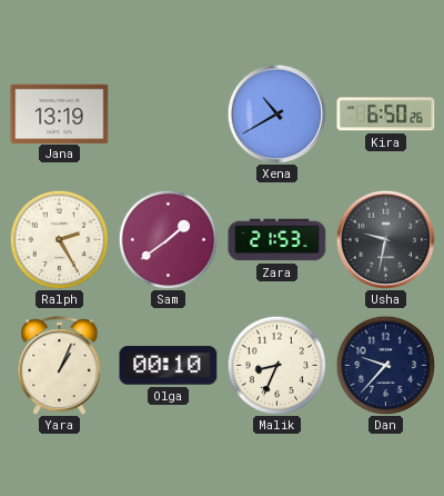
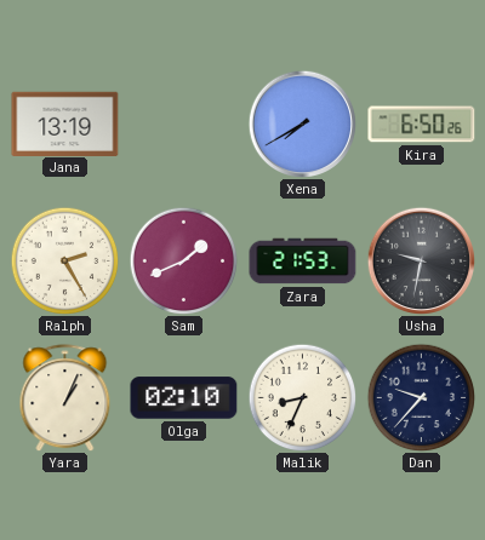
Xena: 10:40 -> 7:40
Sam: 1:39 -> 1:41
Olga: 00:10 -> 02:10
